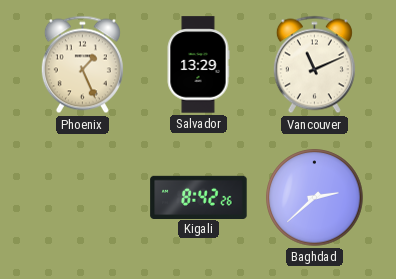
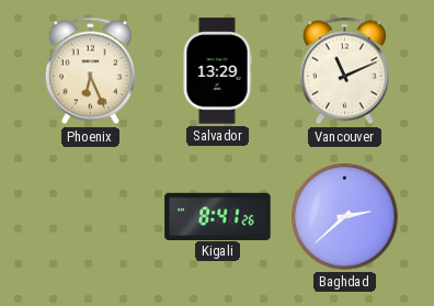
Phoenix: 1:26 -> 6:26
Kigali: 8:42 -> 8:41
